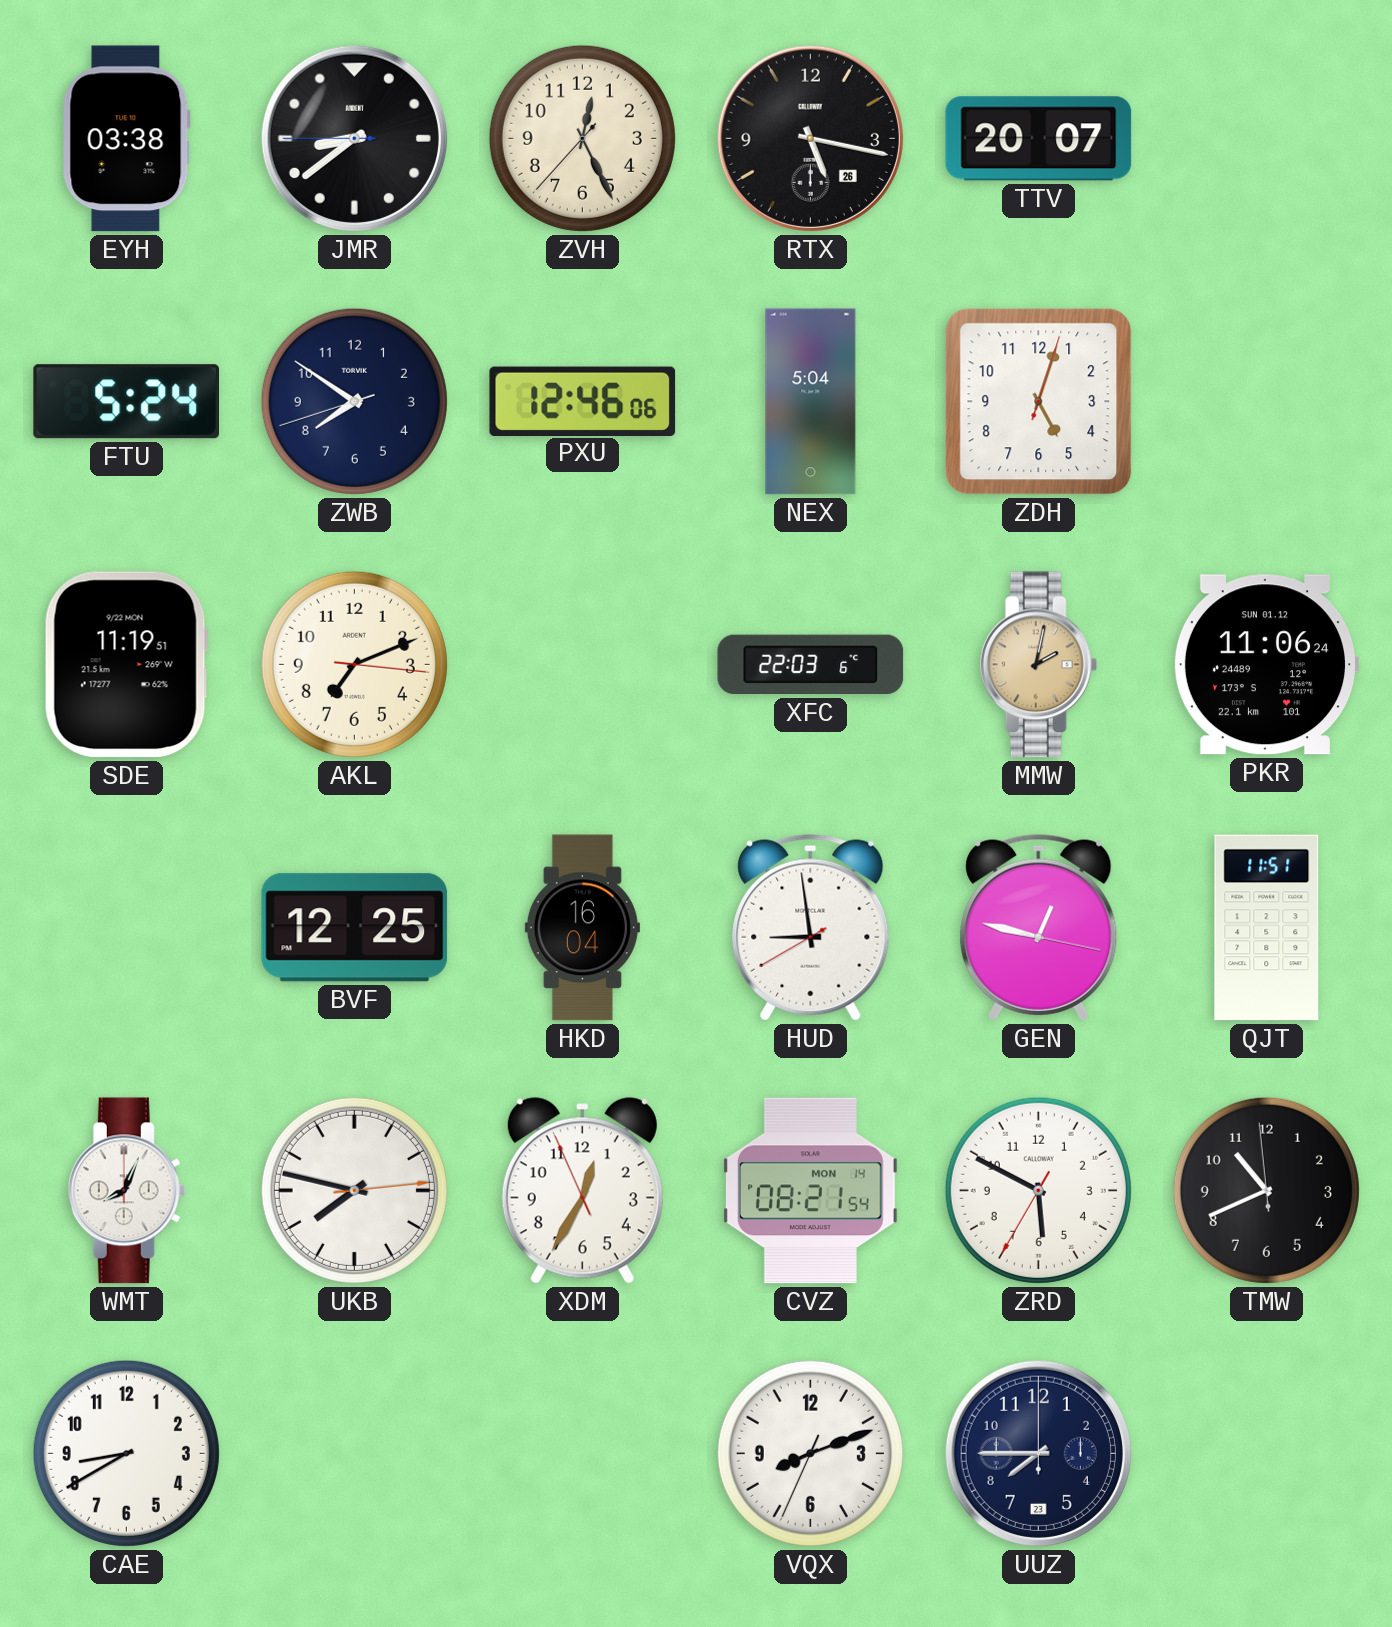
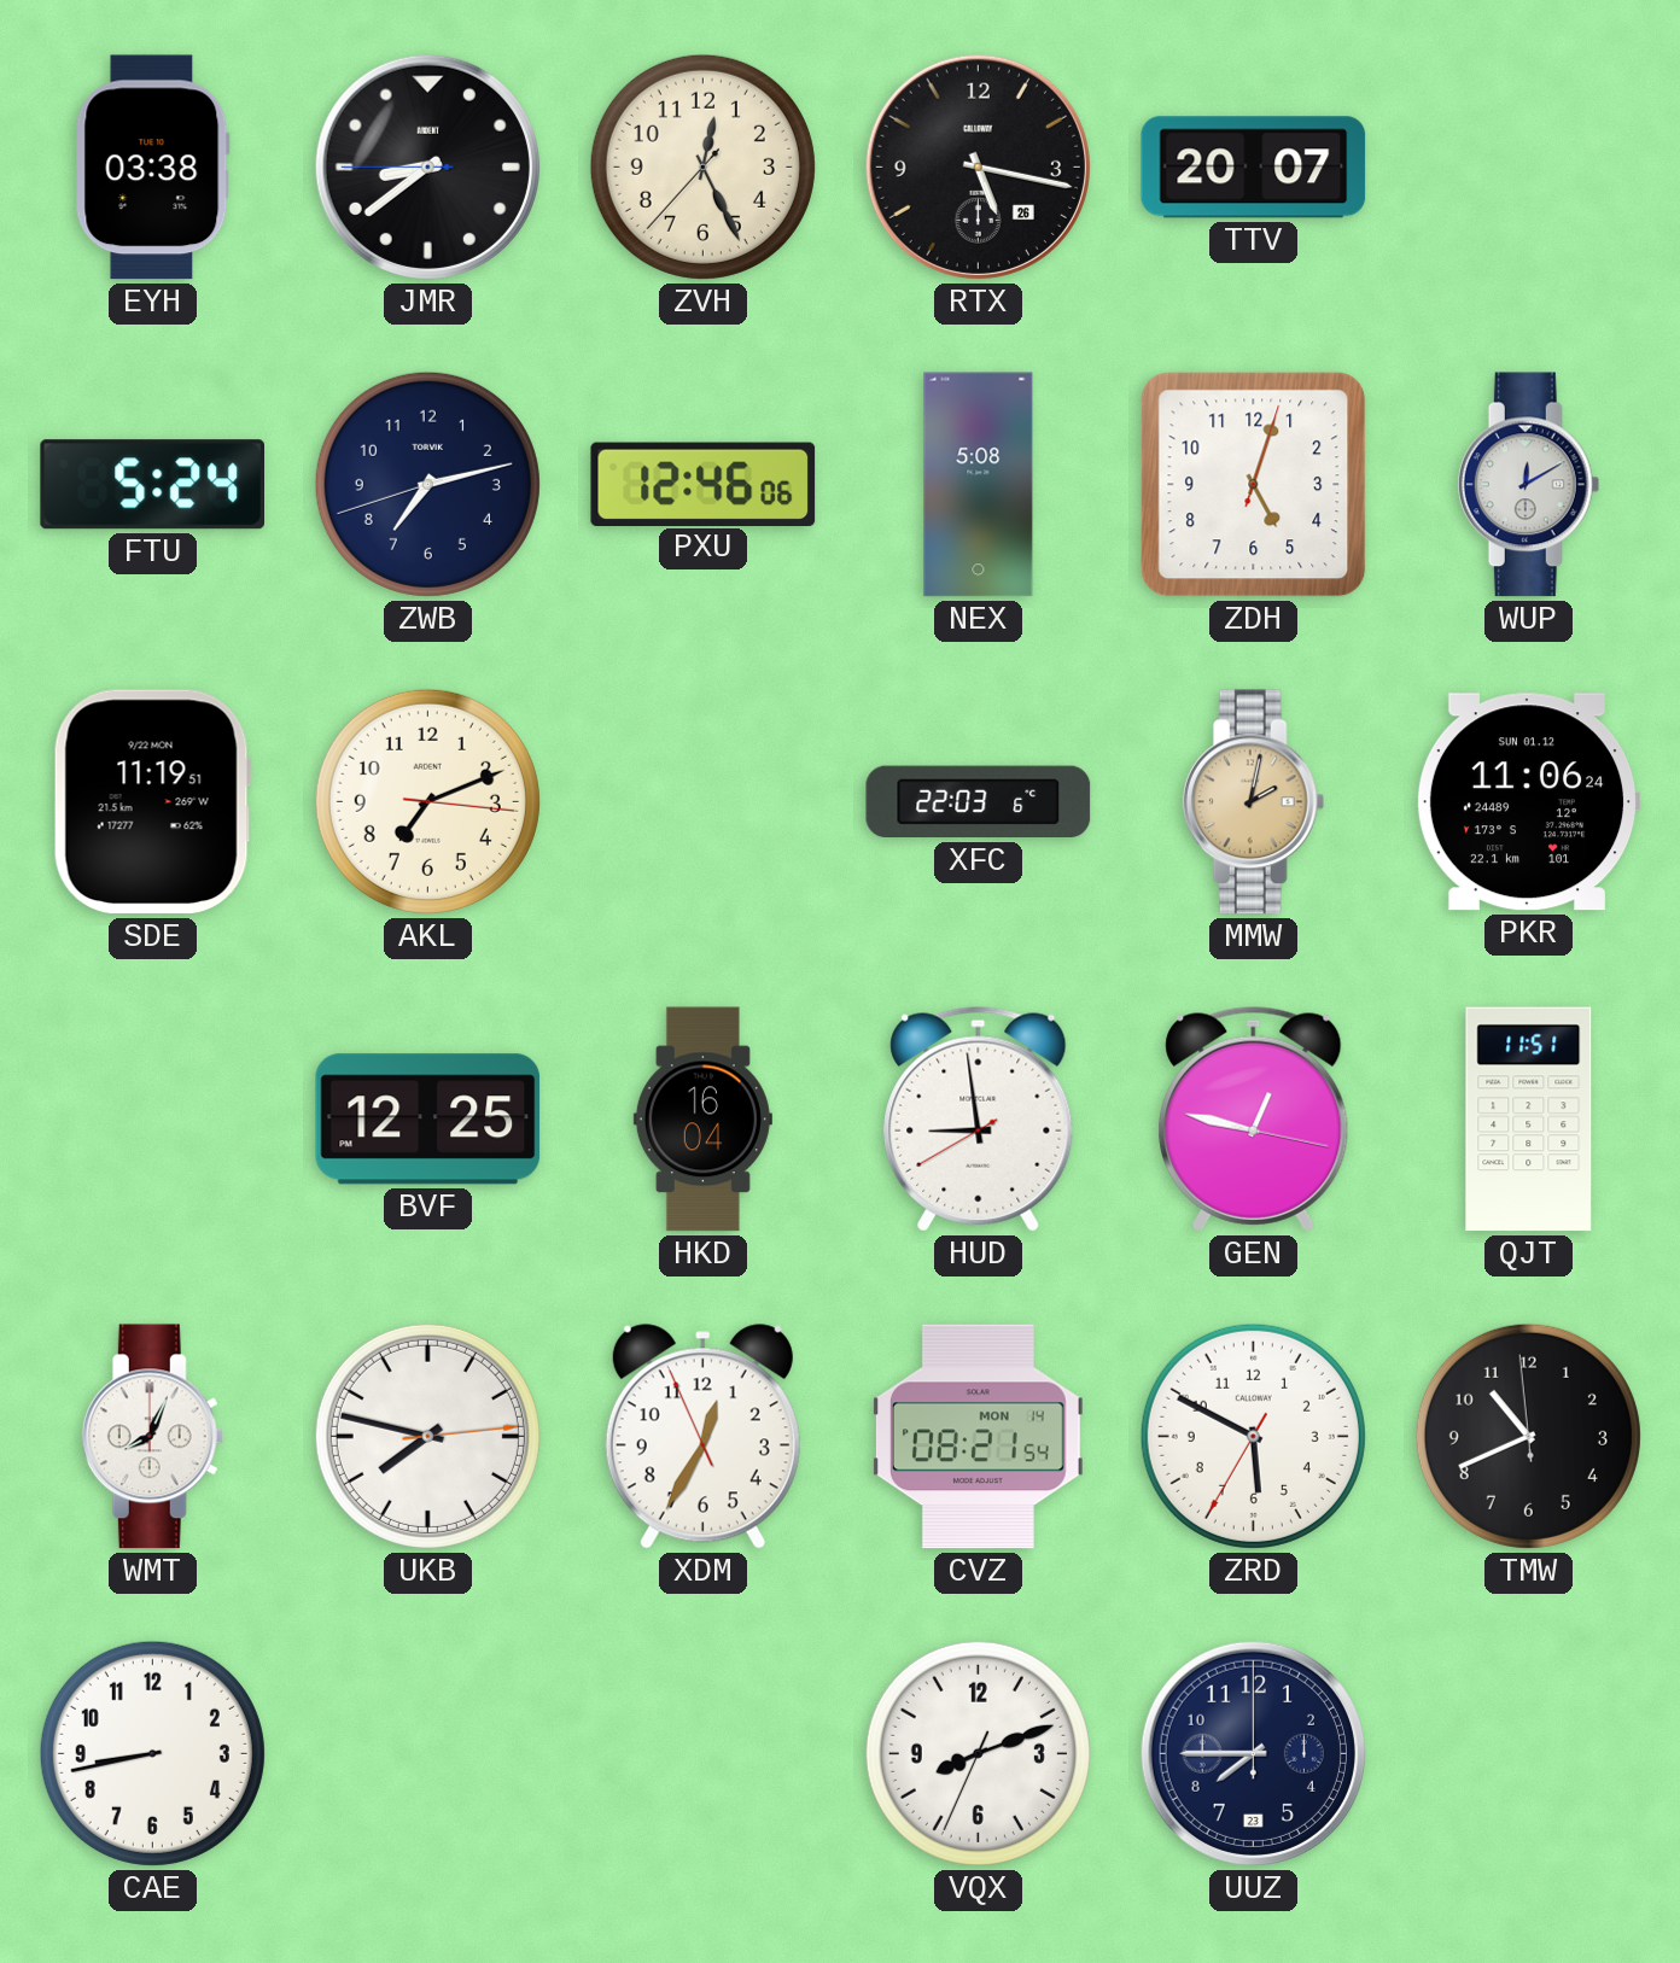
ZWB: 7:50 -> 7:12
NEX: 5:04 -> 5:08
WUP: none -> 12:10
CAE: 8:40 -> 8:43
